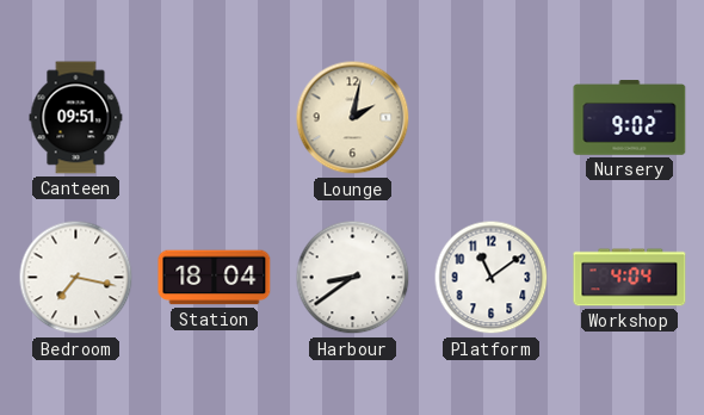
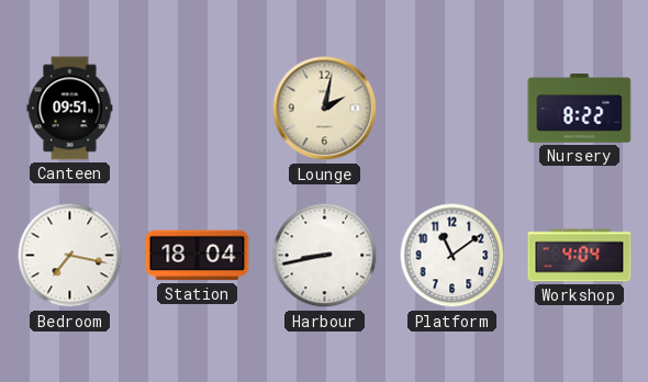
Nursery: 9:02 -> 8:22
Harbour: 8:39 -> 8:43
